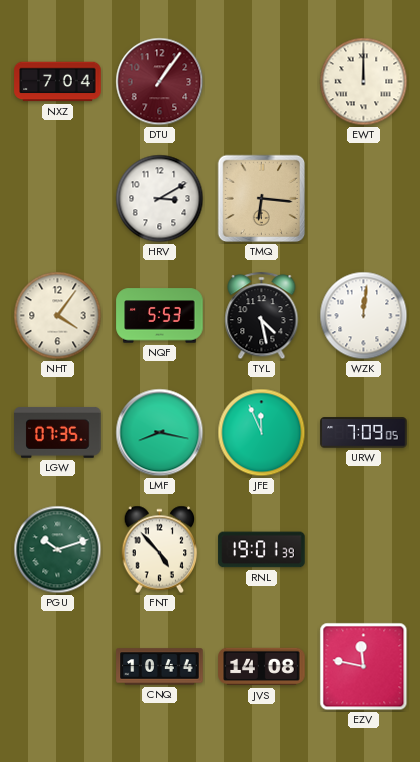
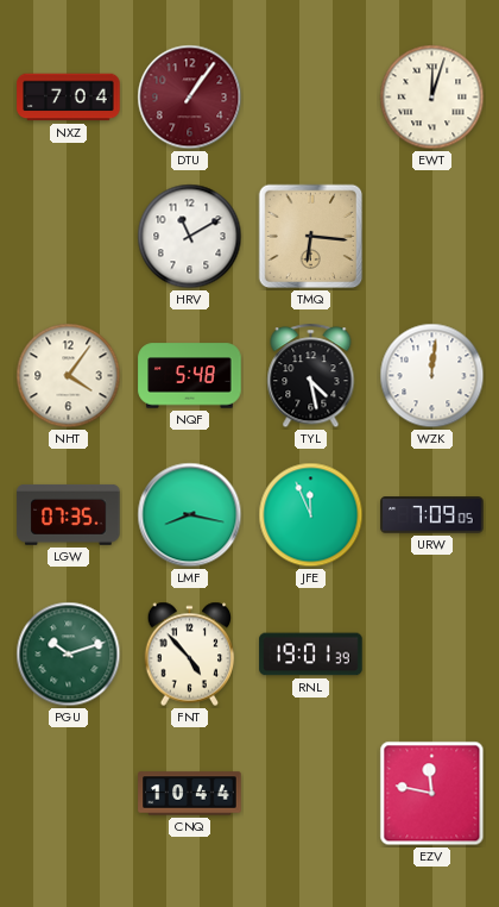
EWT: 12:00 -> 12:03
HRV: 3:10 -> 11:10
NQF: 5:53 -> 5:48
JVS: 14:08 -> none
